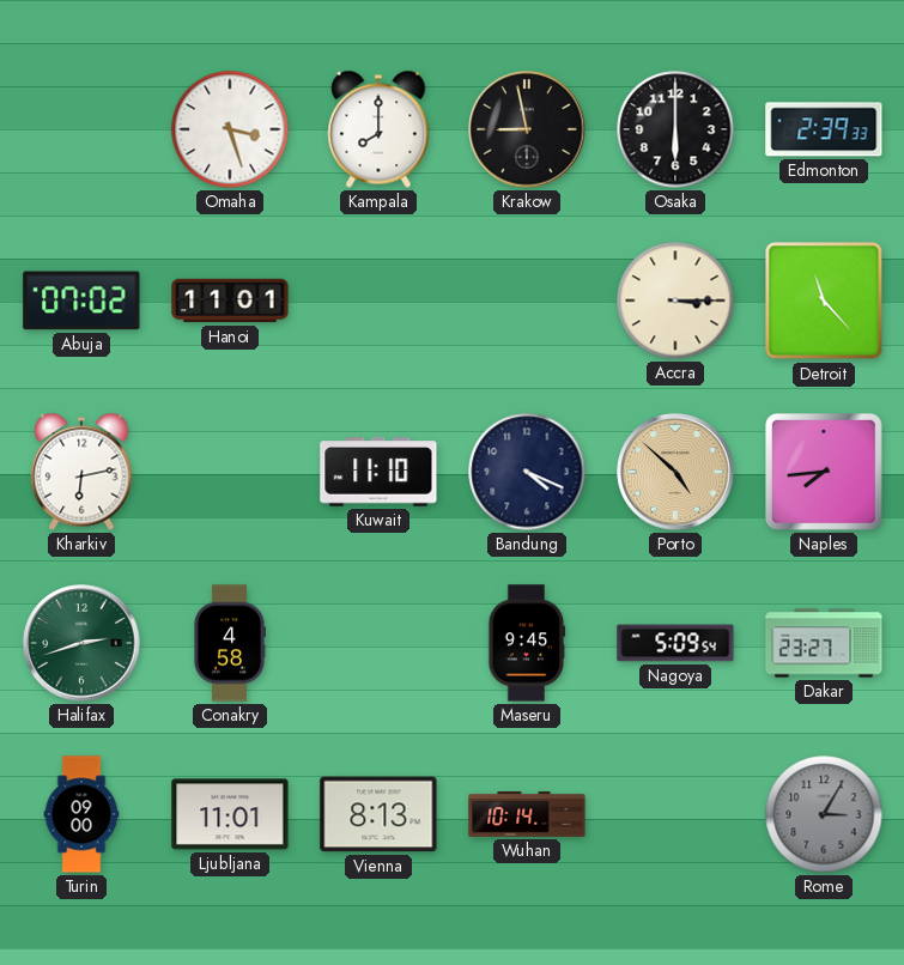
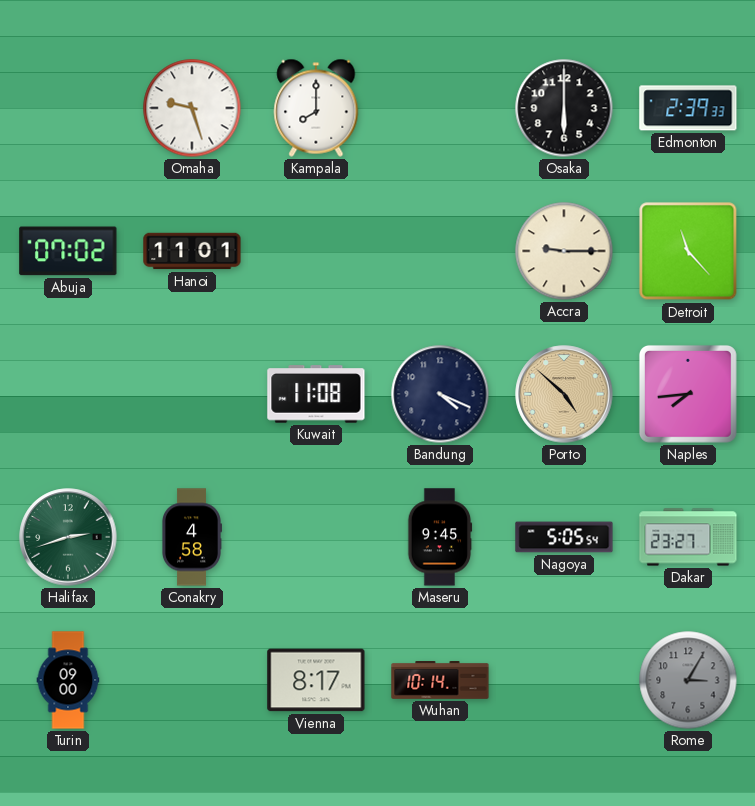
Omaha: 3:27 -> 9:27
Krakow: 8:58 -> none
Accra: 3:15 -> 9:15
Kharkiv: 6:13 -> none
Kuwait: 11:10 -> 11:08
Nagoya: 5:09 -> 5:05
Ljubljana: 11:01 -> none
Vienna: 8:13 -> 8:17
